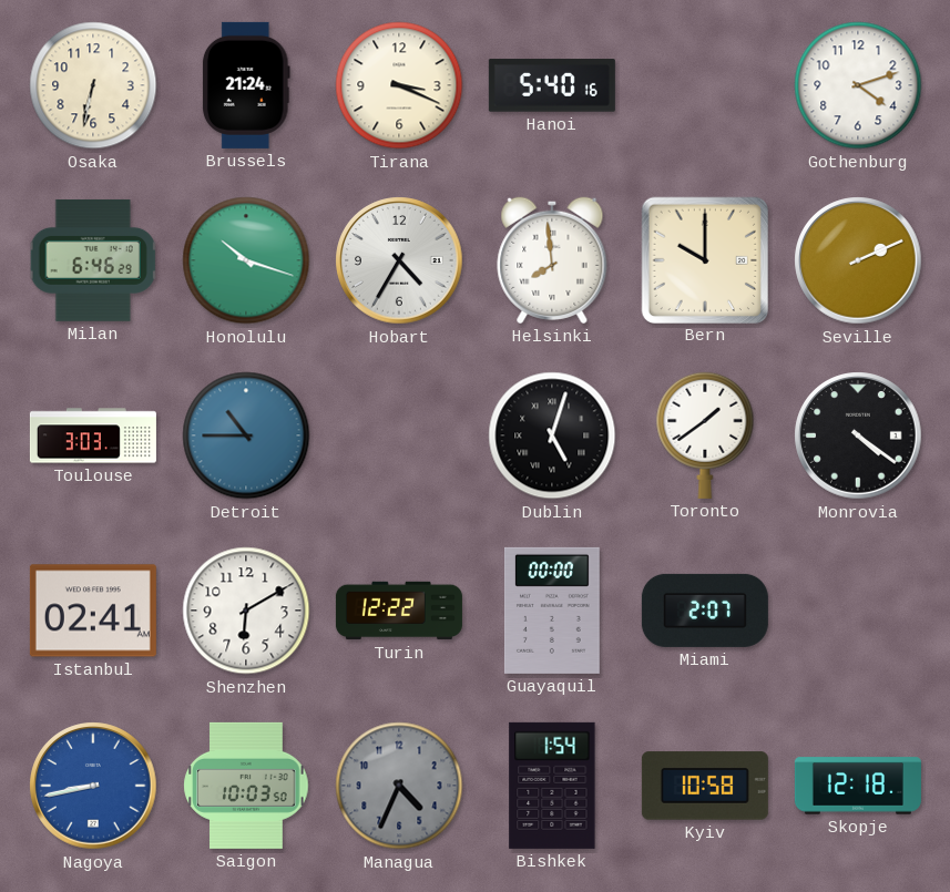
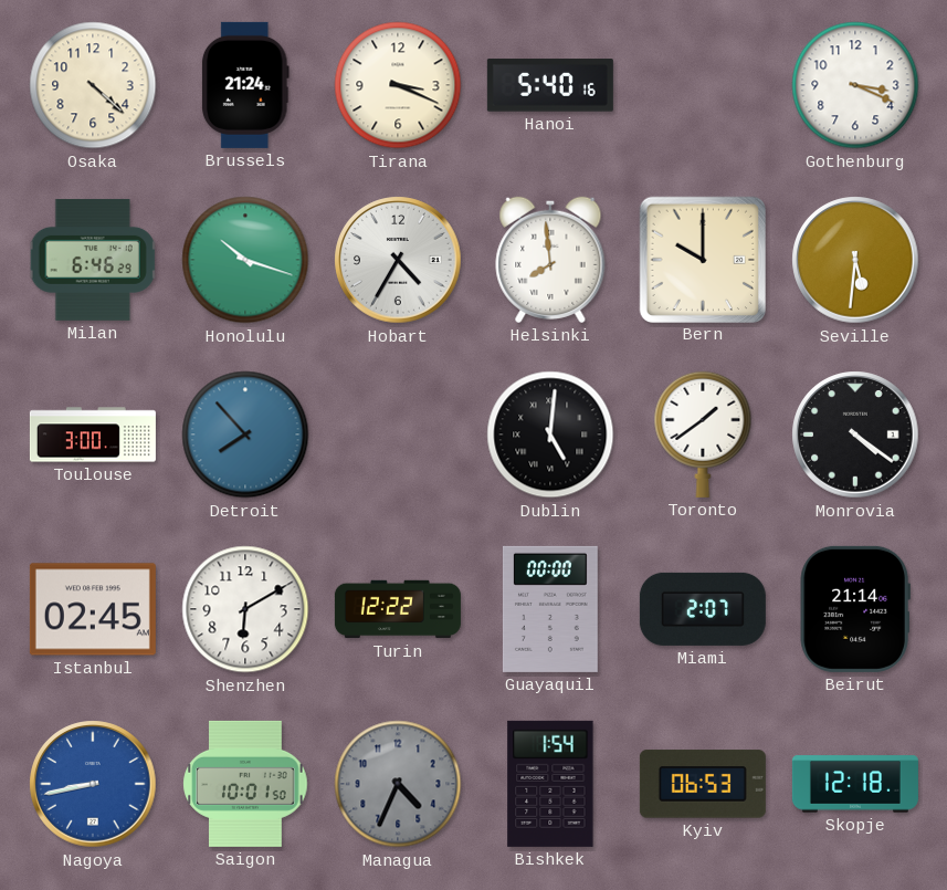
Osaka: 6:32 -> 4:22
Gothenburg: 4:12 -> 3:19
Seville: 2:11 -> 5:31
Toulouse: 3:03 -> 3:00
Detroit: 10:45 -> 7:53
Dublin: 5:03 -> 5:01
Istanbul: 02:41 -> 02:45
Beirut: none -> 21:14
Saigon: 10:03 -> 10:01
Kyiv: 10:58 -> 06:53
